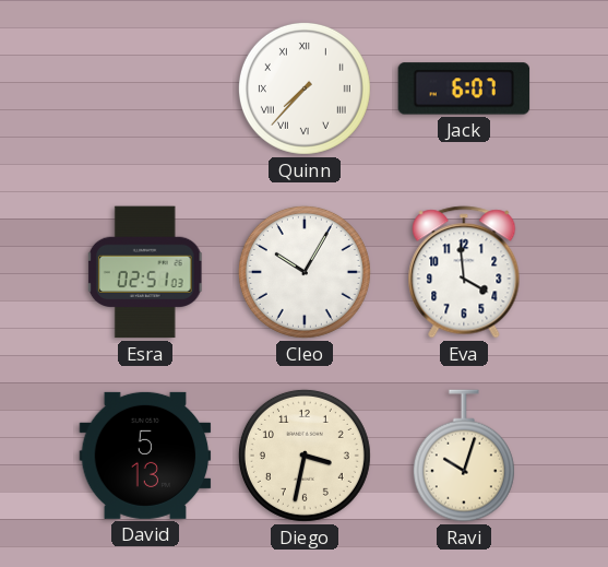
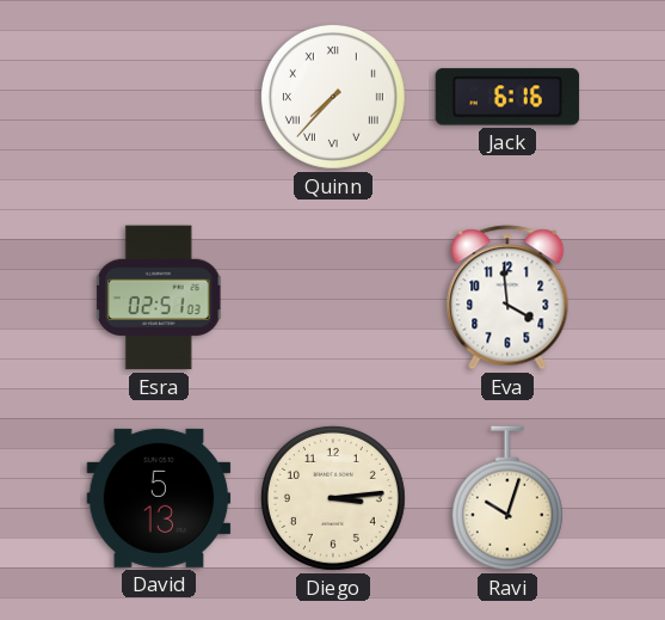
Jack: 6:07 -> 6:16
Cleo: 10:05 -> none
Diego: 3:32 -> 3:14
